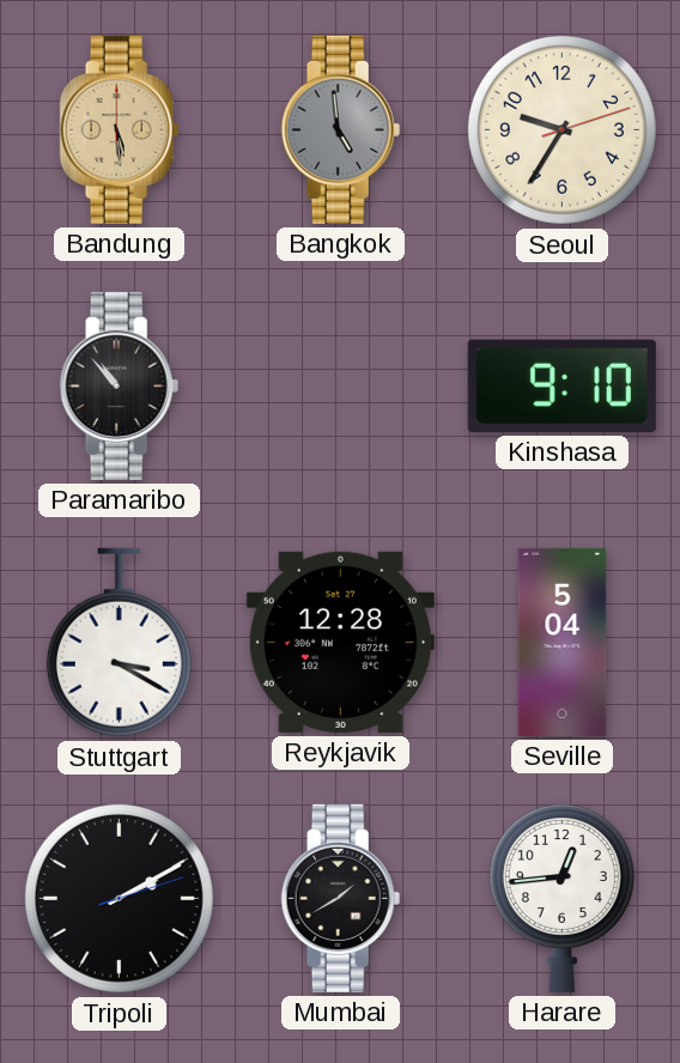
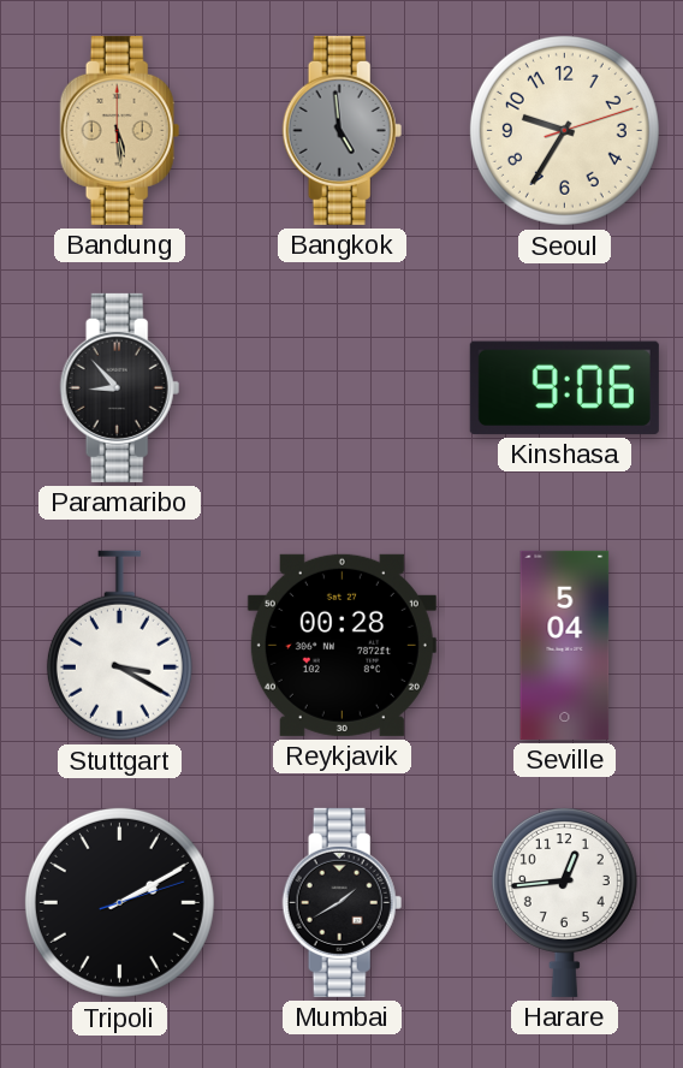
Paramaribo: 10:53 -> 8:53
Kinshasa: 9:10 -> 9:06
Reykjavik: 12:28 -> 00:28
